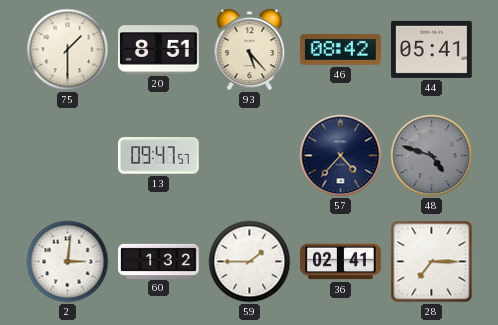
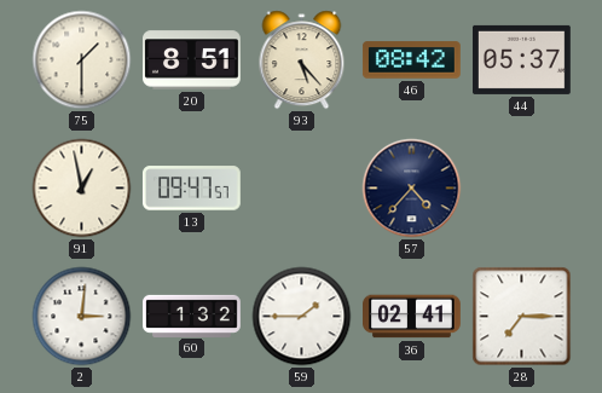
44: 05:41 -> 05:37
91: none -> 12:58
48: 4:48 -> none
